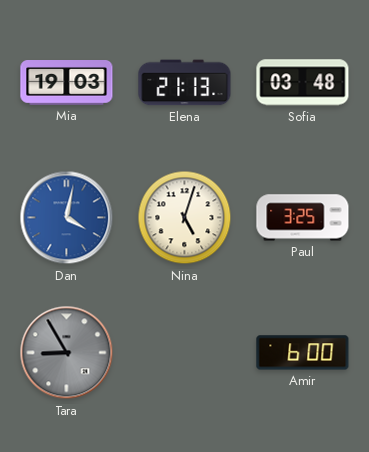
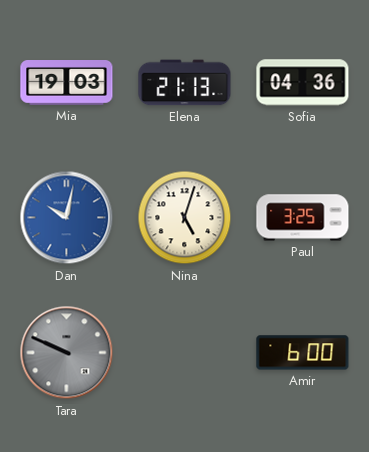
Sofia: 03:48 -> 04:36
Dan: 4:02 -> 10:02
Tara: 8:55 -> 9:49
